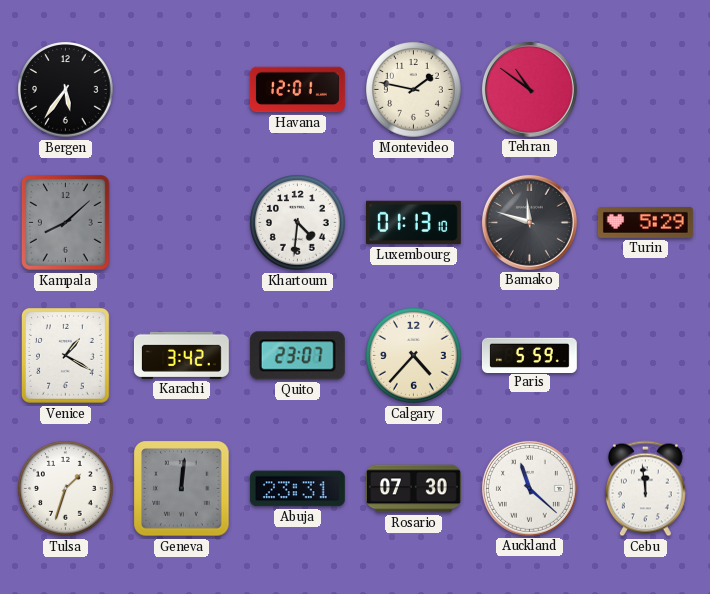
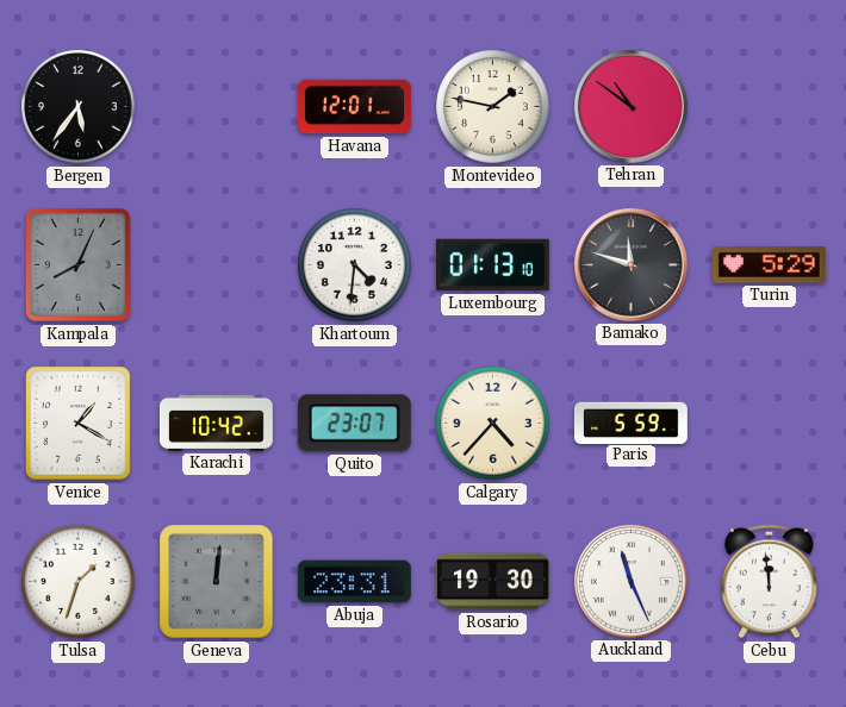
Kampala: 8:08 -> 8:04
Karachi: 3:42 -> 10:42
Rosario: 07:30 -> 19:30
Auckland: 11:22 -> 11:26
